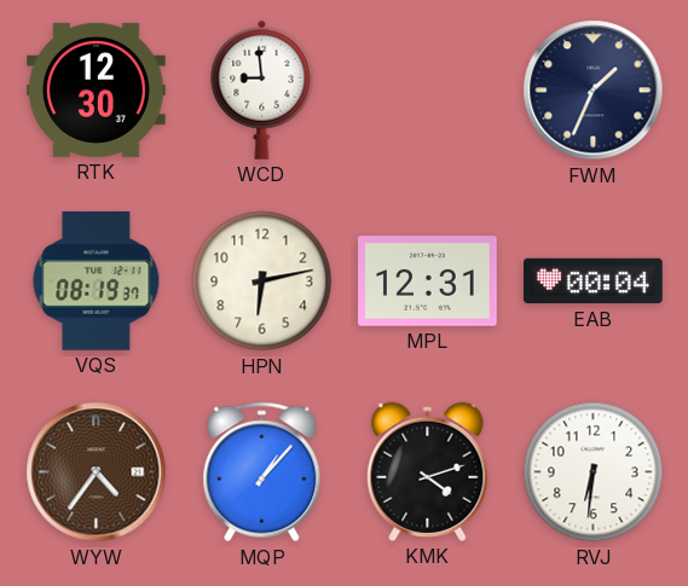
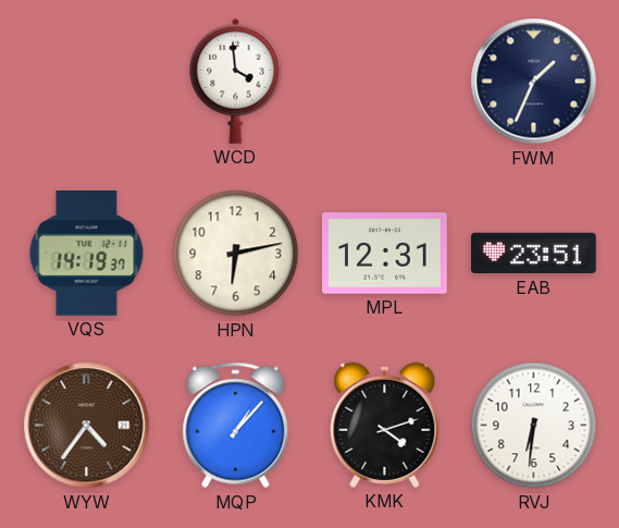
RTK: 12:30 -> none
WCD: 8:59 -> 3:59
VQS: 08:19 -> 14:19
EAB: 00:04 -> 23:51
